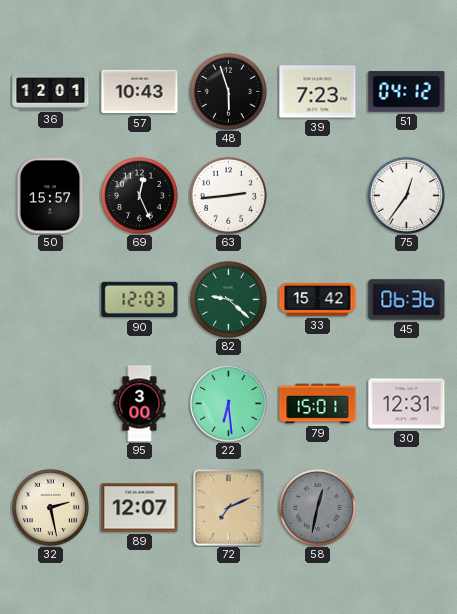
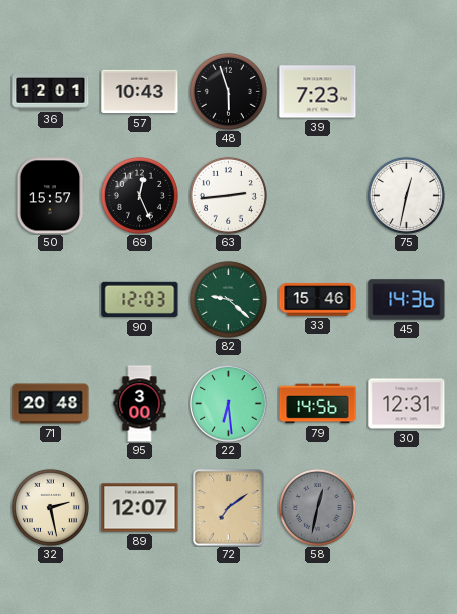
51: 04:12 -> none
75: 12:36 -> 12:32
33: 15:42 -> 15:46
45: 06:36 -> 14:36
71: none -> 20:48
79: 15:01 -> 14:56
72: 7:11 -> 7:09
